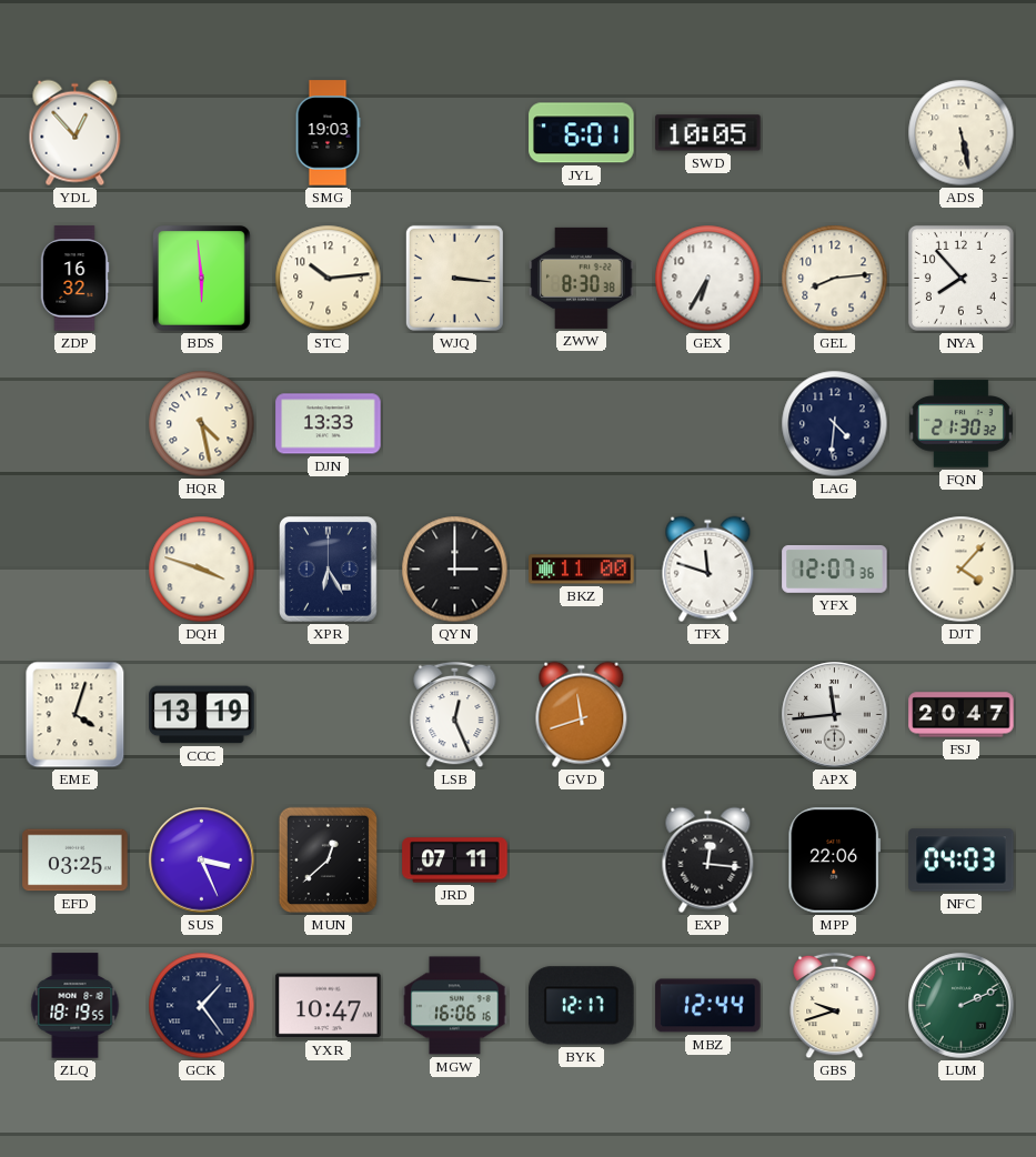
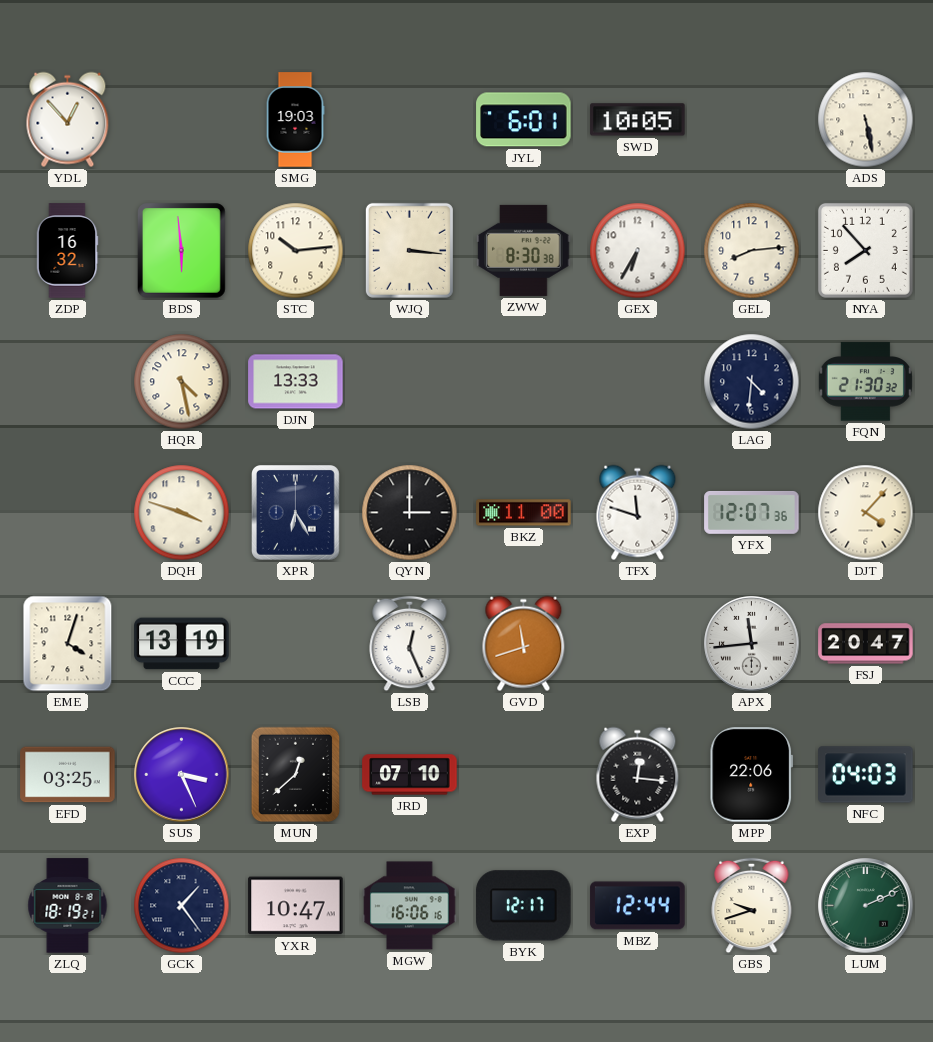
JRD: 07:11 -> 07:10
ZLQ: 18:19:55 -> 18:19:21
